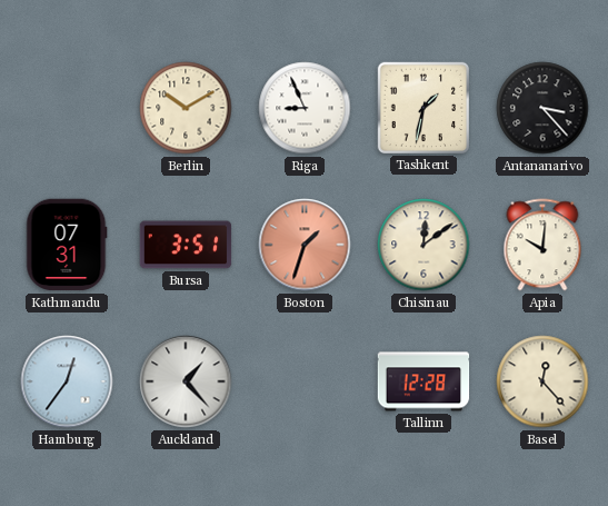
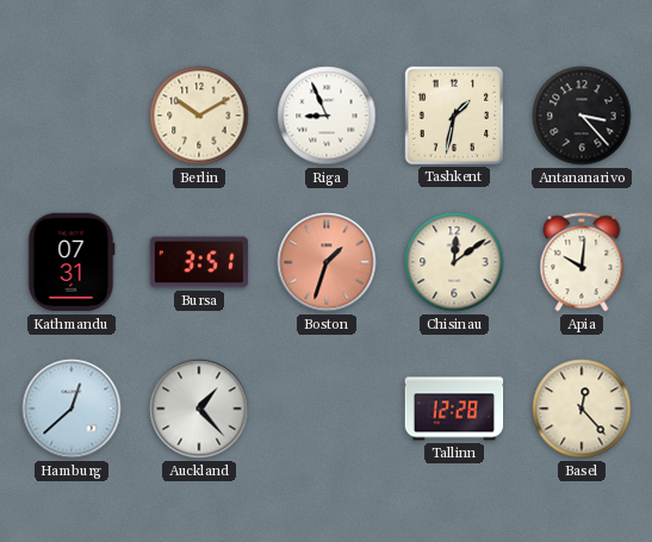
Hamburg: 12:36 -> 12:38
